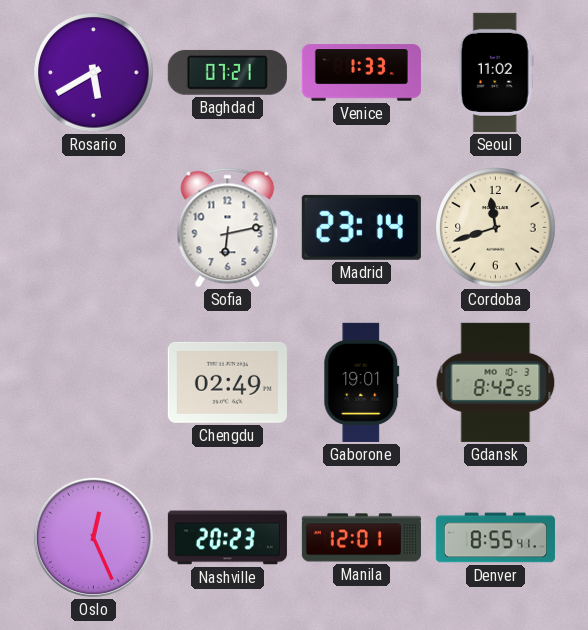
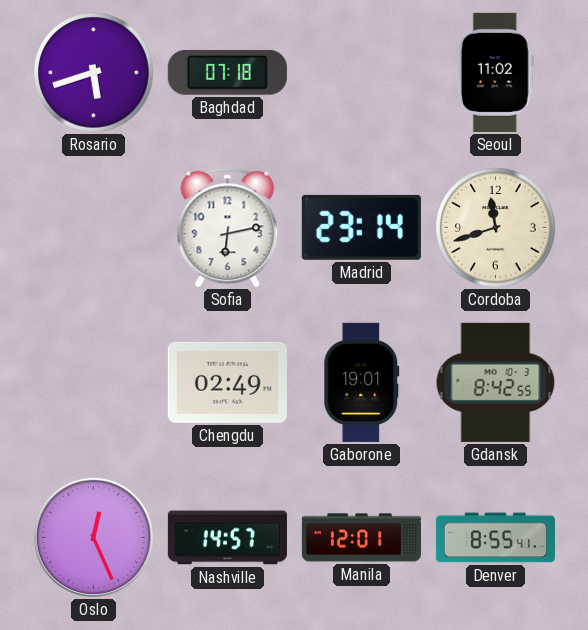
Rosario: 5:40 -> 5:42
Baghdad: 07:21 -> 07:18
Venice: 1:33 -> none
Nashville: 20:23 -> 14:57
